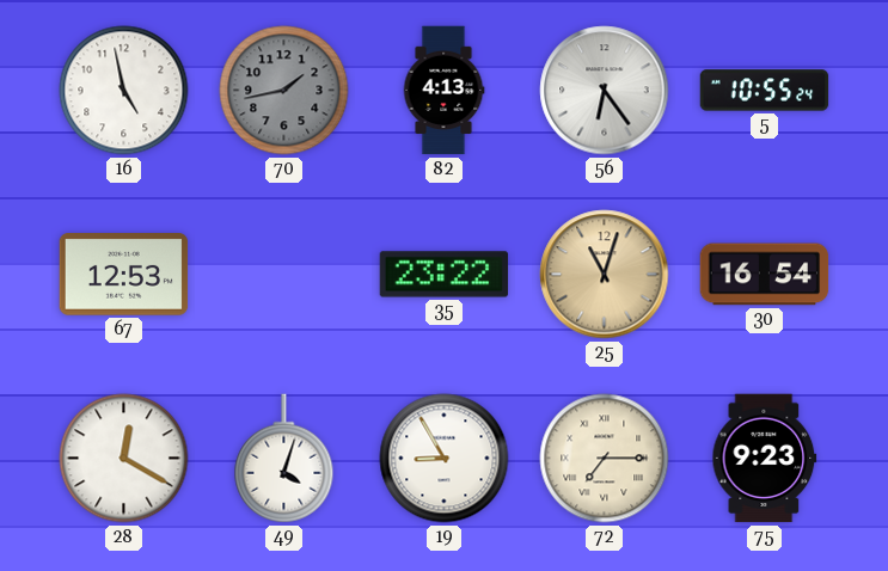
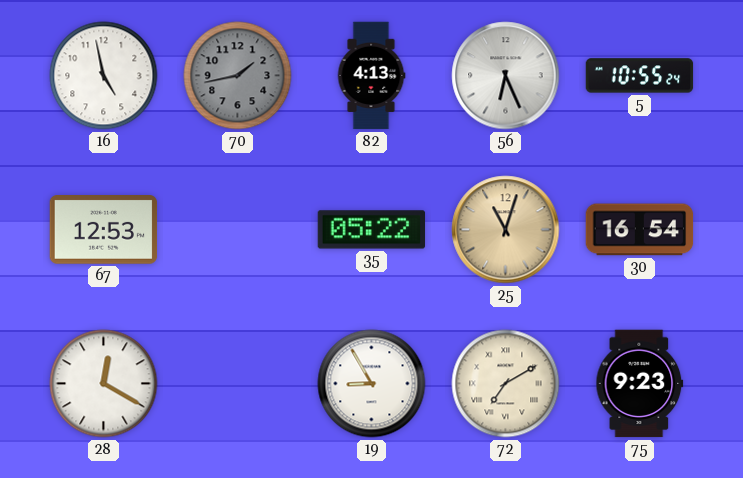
56: 6:24 -> 6:26
35: 23:22 -> 05:22
49: 4:03 -> none
72: 7:15 -> 7:10
